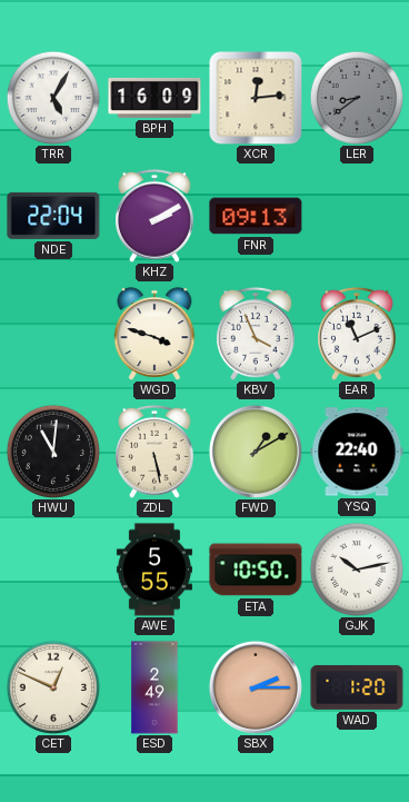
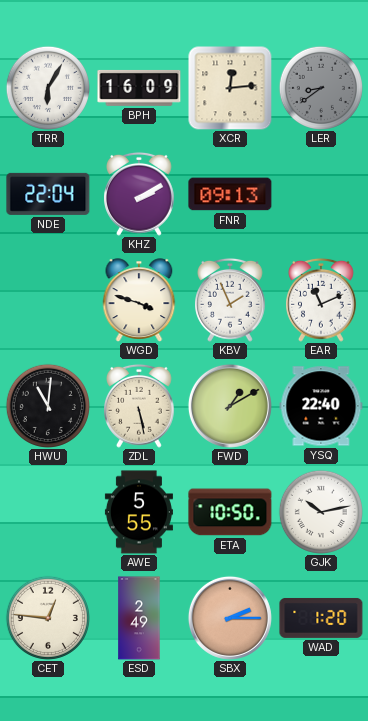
TRR: 5:05 -> 6:05
KBV: 3:56 -> 1:56
CET: 12:49 -> 12:46
